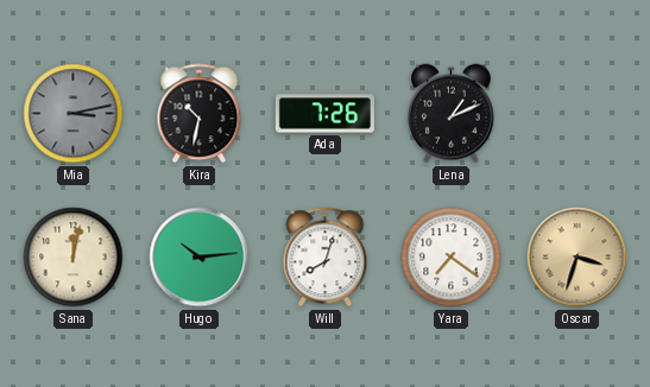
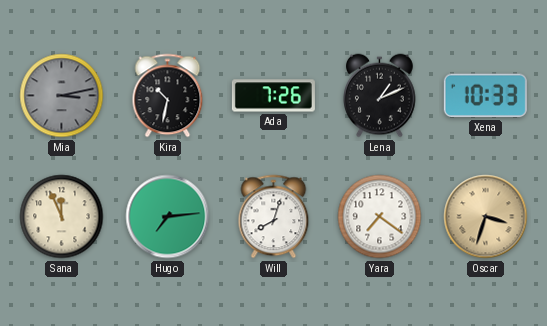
Xena: none -> 10:33
Sana: 12:02 -> 11:56
Hugo: 10:14 -> 7:14
